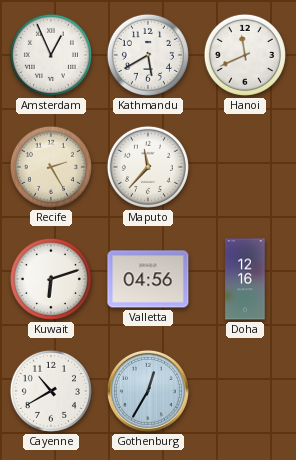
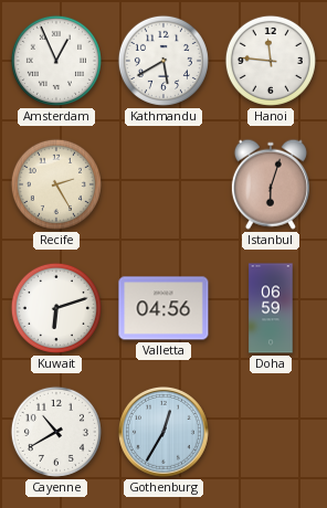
Hanoi: 11:41 -> 11:46
Maputo: 11:37 -> none
Istanbul: none -> 6:03
Doha: 12:16 -> 06:59
